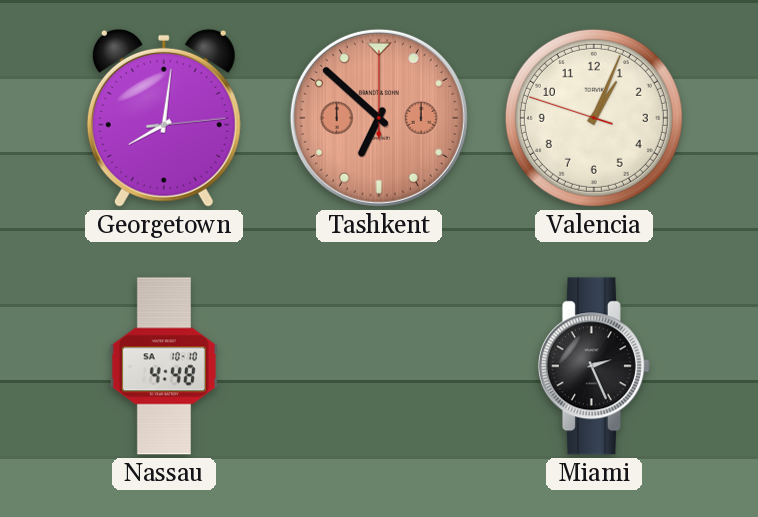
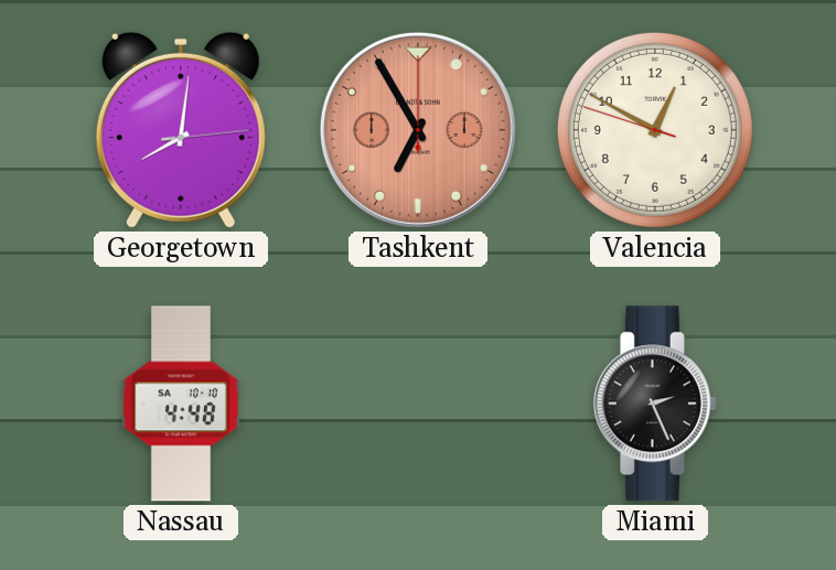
Tashkent: 6:52 -> 6:55
Valencia: 1:03 -> 12:49
